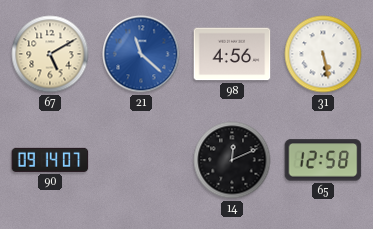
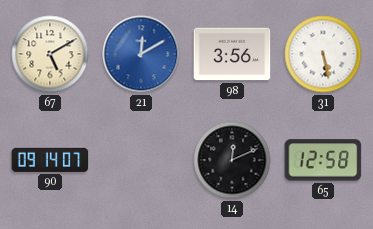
21: 11:22 -> 12:10
98: 4:56 -> 3:56
